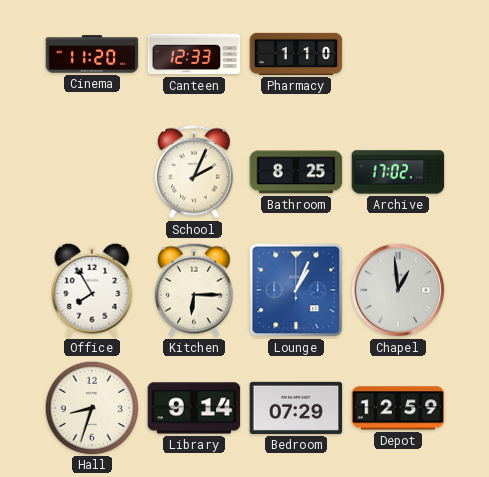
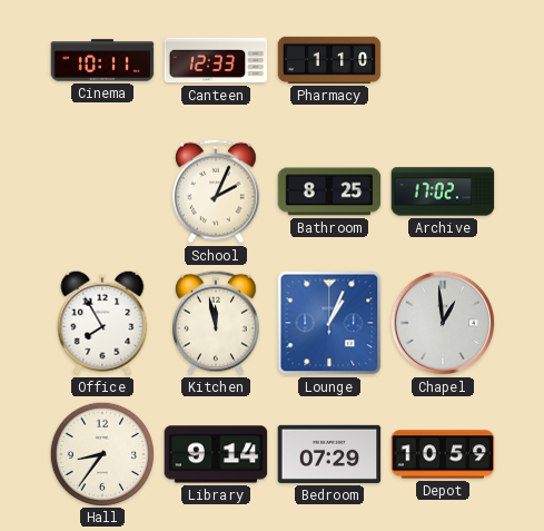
Cinema: 11:20 -> 10:11
Kitchen: 6:15 -> 11:58
Hall: 8:33 -> 8:36
Depot: 12:59 -> 10:59
